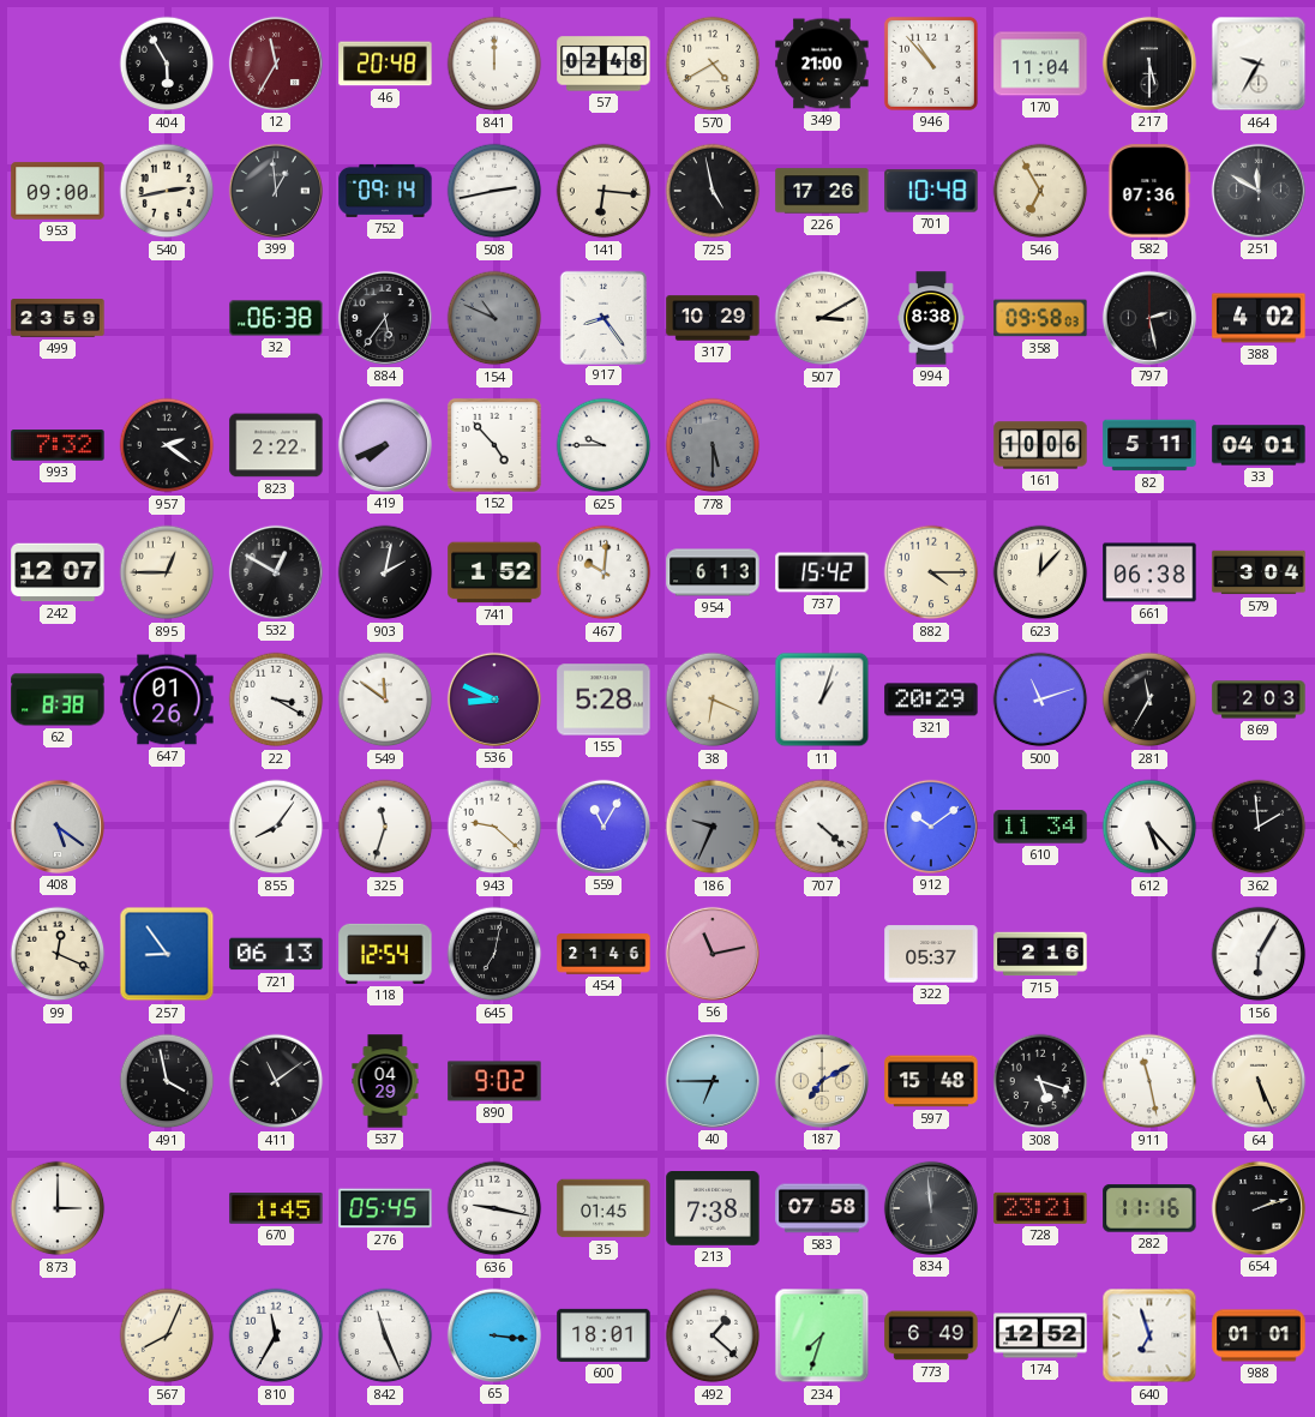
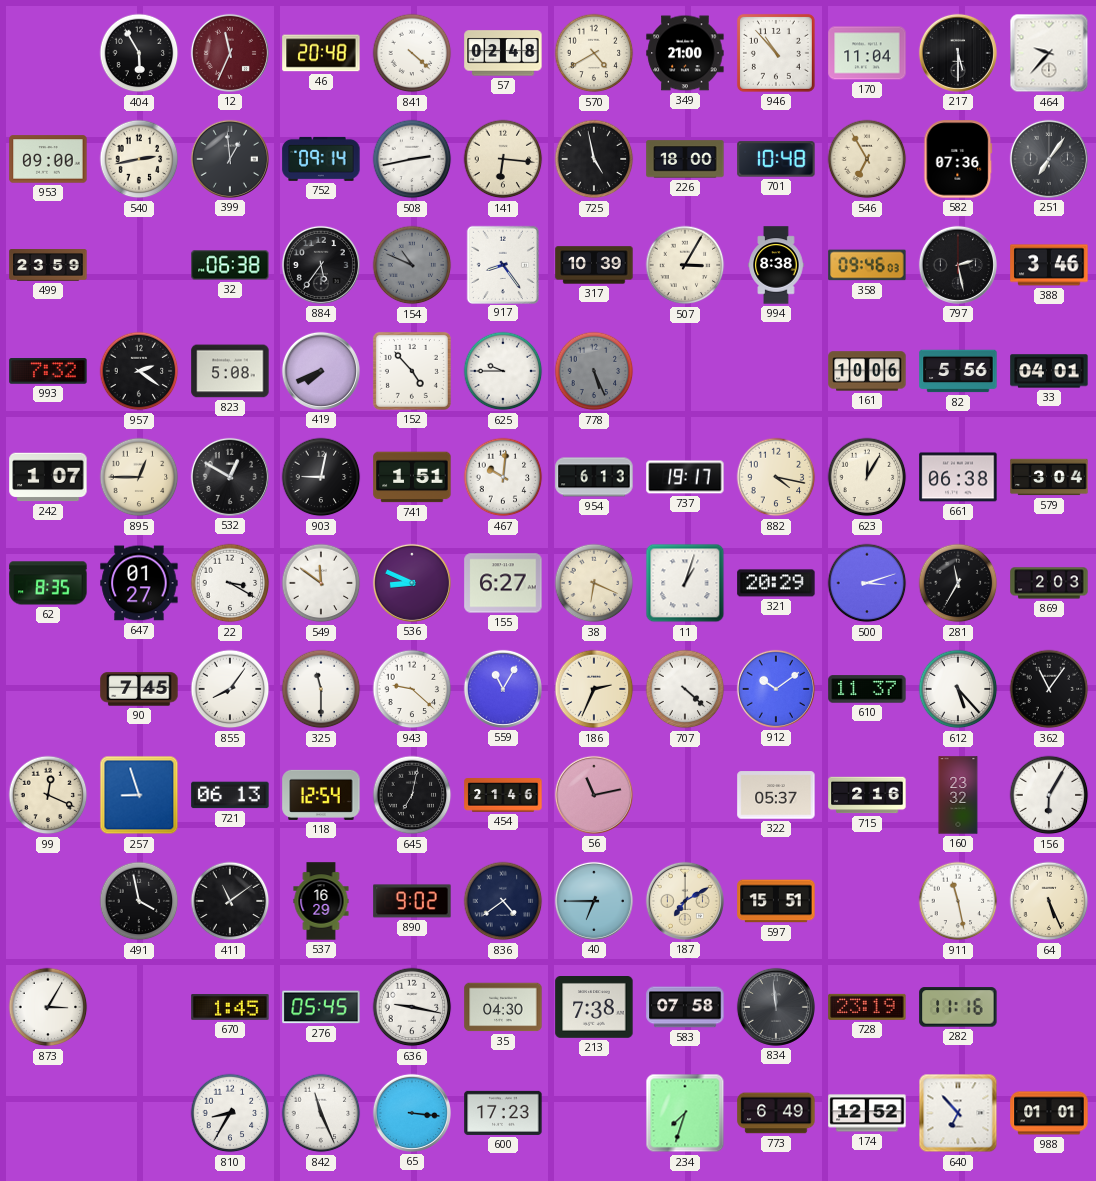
12: 11:35 -> 11:34
841: 12:00 -> 4:22
464: 9:35 -> 9:37
226: 17:26 -> 18:00
251: 11:50 -> 7:06
317: 10:29 -> 10:39
507: 3:10 -> 3:05
358: 09:58 -> 09:46
388: 4:02 -> 3:46
823: 2:22 -> 5:08
778: 5:30 -> 5:26
82: 5:11 -> 5:56
242: 12:07 -> 1:07
903: 2:02 -> 9:02
741: 1:52 -> 1:51
737: 15:42 -> 19:17
882: 4:15 -> 4:17
623: 12:07 -> 12:05
62: 8:38 -> 8:35
647: 01:26 -> 01:27
155: 5:28 -> 6:27
500: 11:12 -> 3:12
408: 5:21 -> none
90: none -> 7:45
325: 11:33 -> 11:30
186: 9:34 -> 2:34
186 dial: grey -> cream
610: 11:34 -> 11:37
362: 1:59 -> 11:06
257: 8:54 -> 8:57
160: none -> 23:32
537: 04:29 -> 16:29
836: none -> 4:39
597: 15:48 -> 15:51
308: 5:18 -> none
873: 3:00 -> 3:05
35: 01:45 -> 04:30
728: 23:21 -> 23:19
654: 2:12 -> none
567: 8:04 -> none
810: 11:35 -> 8:35
600: 18:01 -> 17:23
492: 1:22 -> none
640: 6:57 -> 6:53
